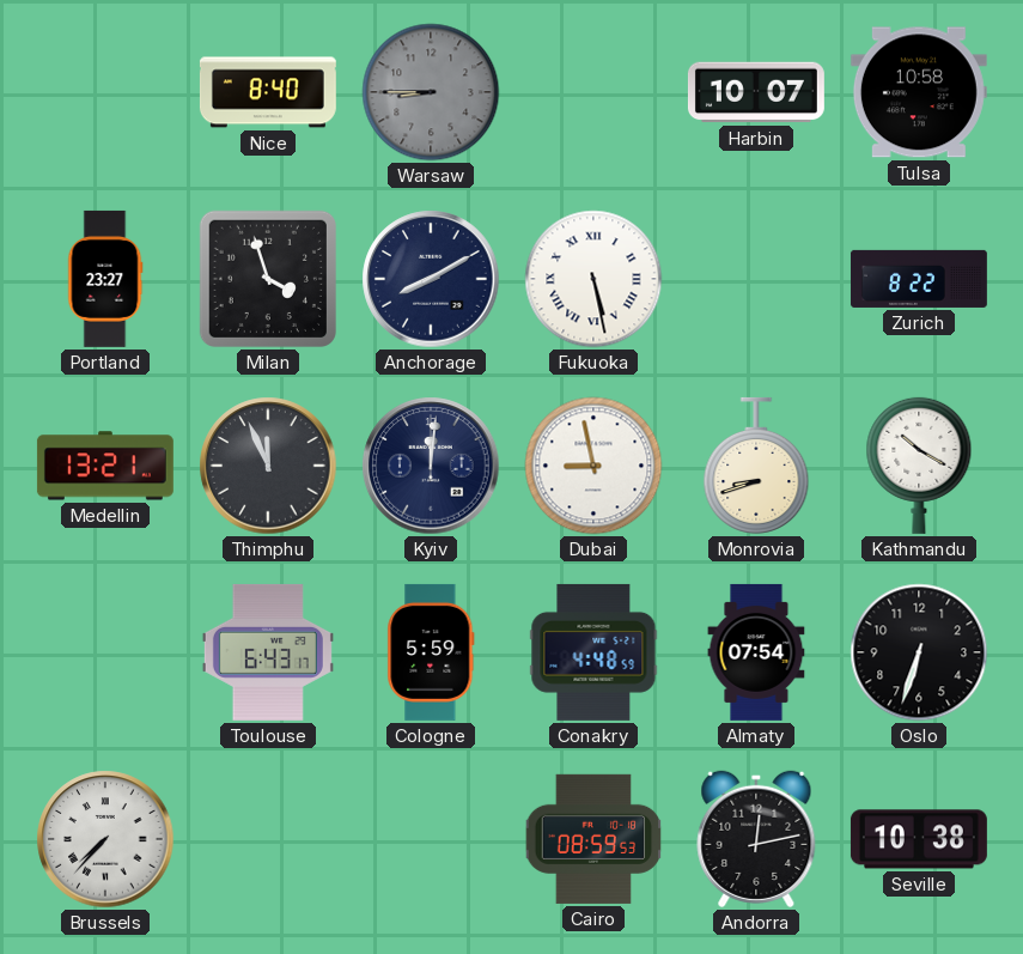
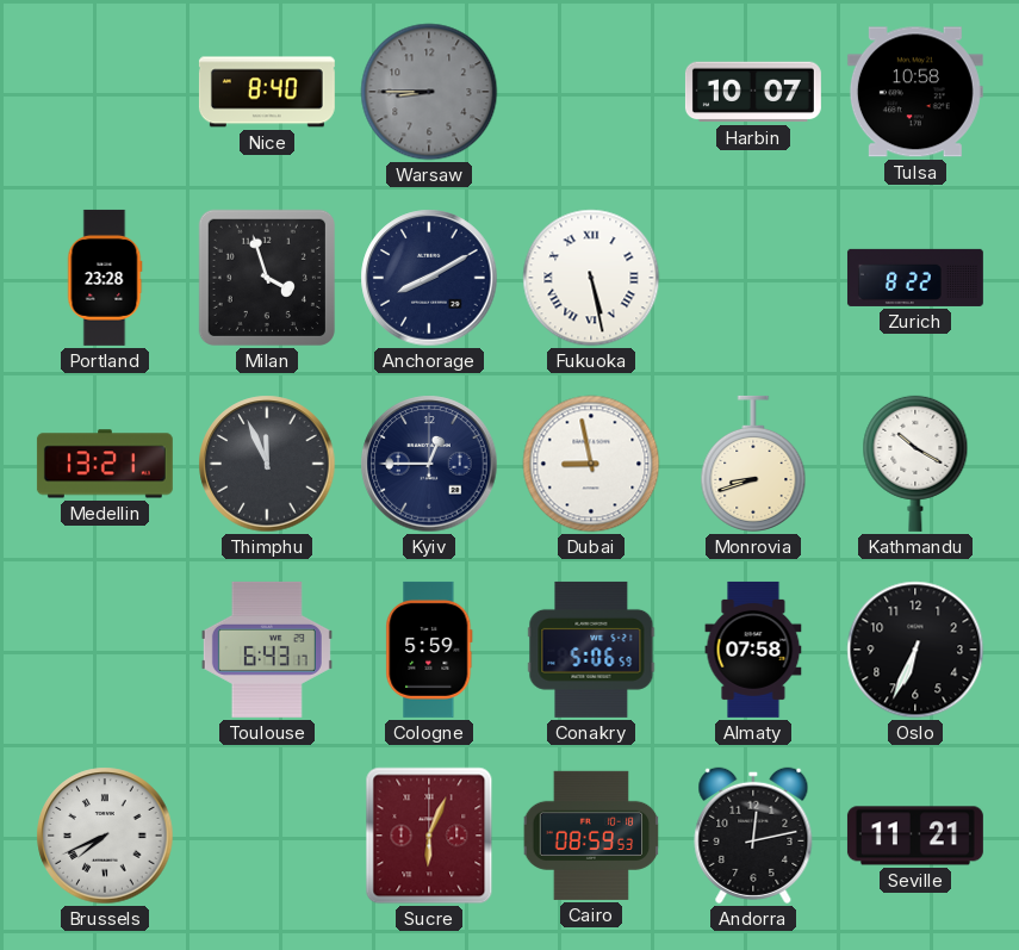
Portland: 23:27 -> 23:28
Kyiv: 12:01 -> 12:45
Conakry: 4:48 -> 5:06
Almaty: 07:54 -> 07:58
Oslo: 6:33 -> 6:34
Brussels: 7:37 -> 7:41
Sucre: none -> 6:04
Seville: 10:38 -> 11:21
